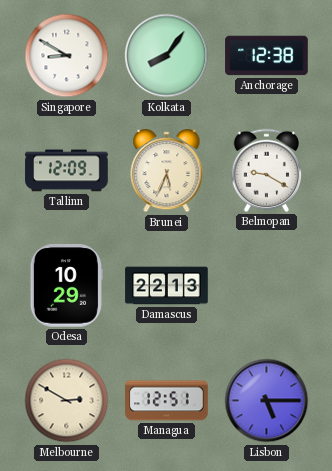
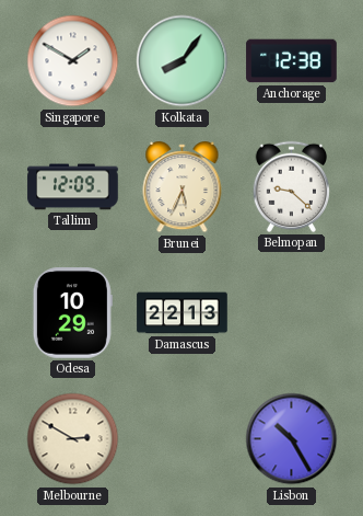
Singapore: 8:50 -> 1:50
Belmopan: 9:20 -> 9:22
Managua: 12:51 -> none
Lisbon: 5:15 -> 10:25
